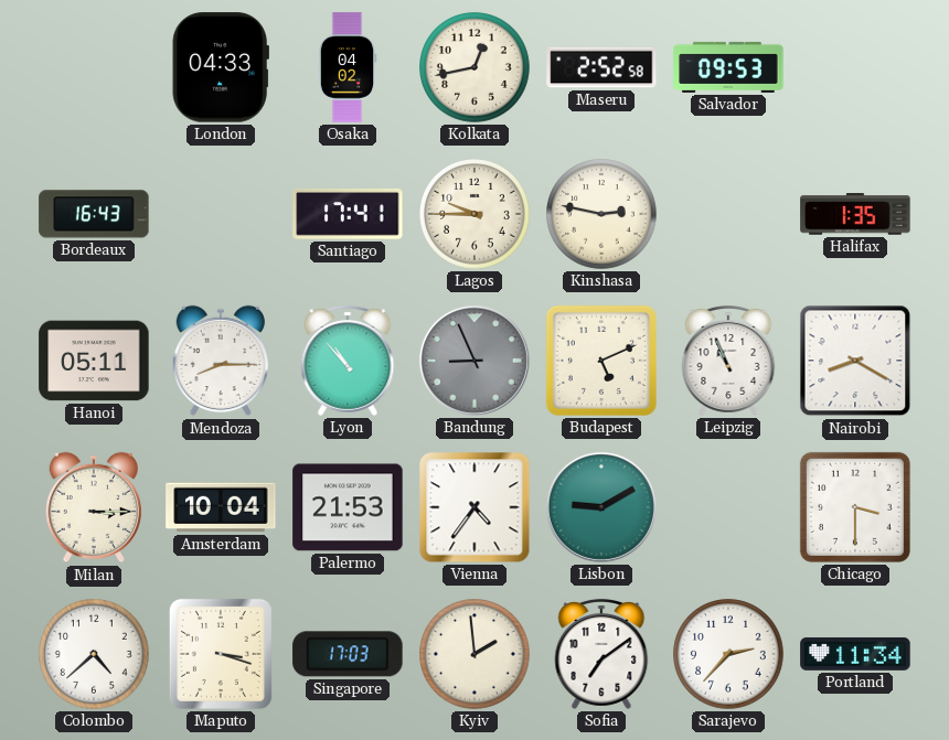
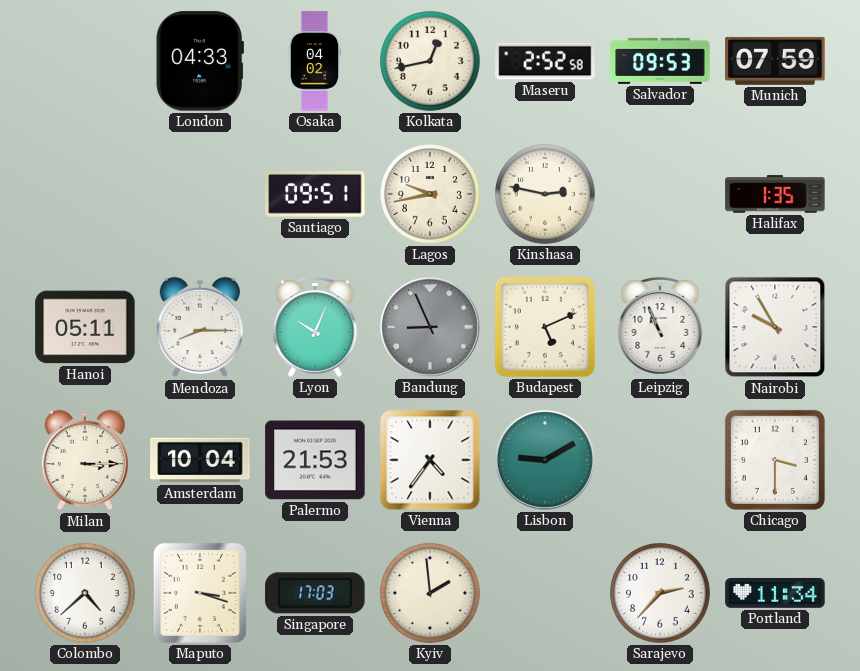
Munich: none -> 07:59
Bordeaux: 16:43 -> none
Santiago: 17:41 -> 09:51
Lagos: 9:45 -> 9:43
Lyon: 10:53 -> 10:04
Nairobi: 8:20 -> 9:55
Sofia: 7:09 -> none
